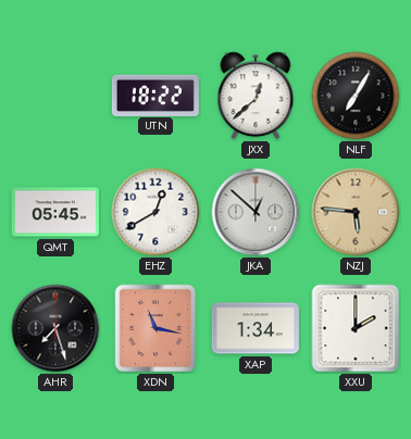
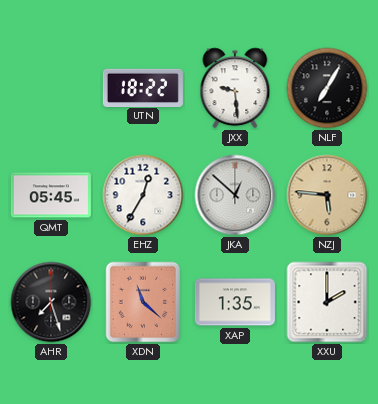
JXX: 12:38 -> 9:29
EHZ: 12:40 -> 12:35
XDN: 11:17 -> 11:22
XAP: 1:34 -> 1:35
